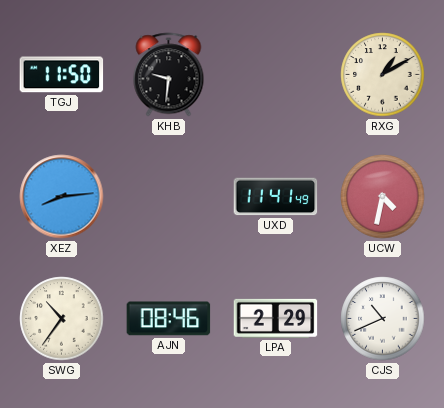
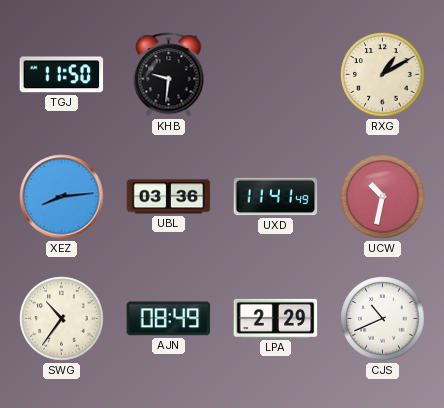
UBL: none -> 03:36
UCW: 4:32 -> 10:32
AJN: 08:46 -> 08:49
